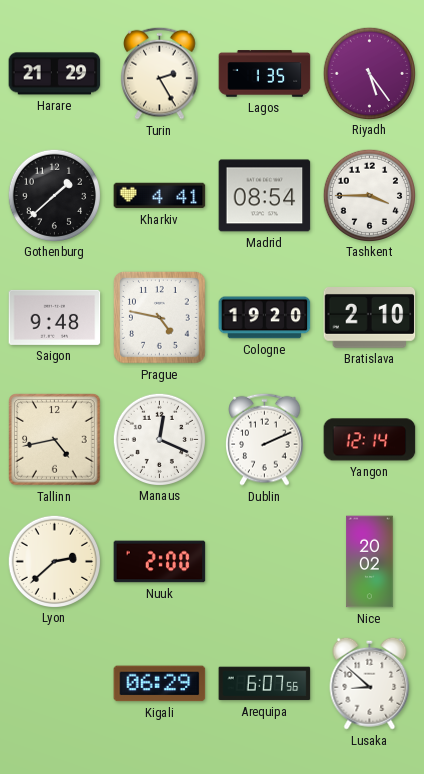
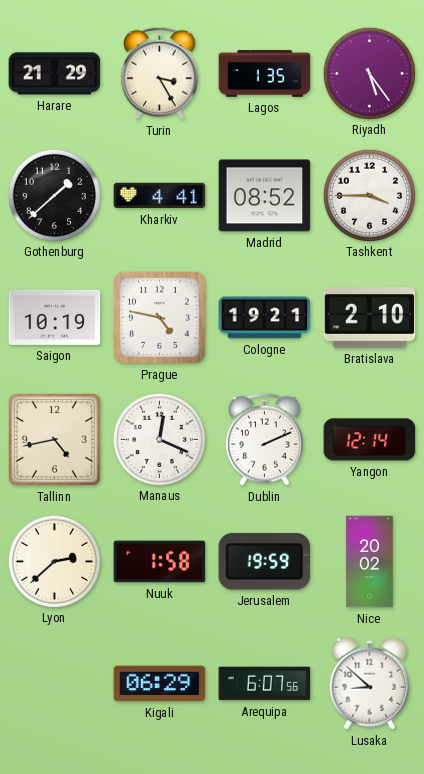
Turin: 2:25 -> 3:25
Madrid: 08:54 -> 08:52
Saigon: 9:48 -> 10:19
Cologne: 19:20 -> 19:21
Nuuk: 2:00 -> 1:58
Jerusalem: none -> 19:59
